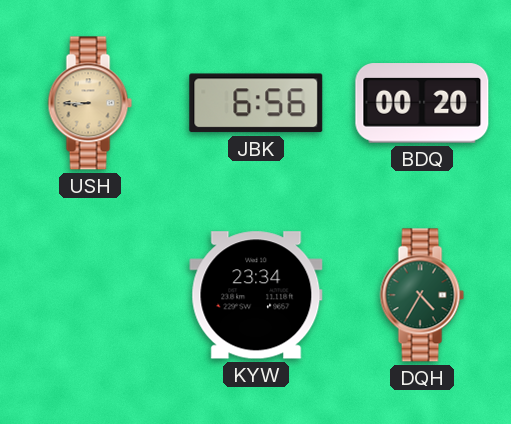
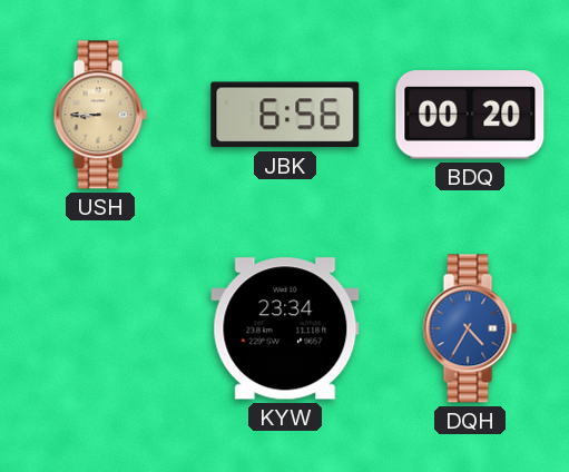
DQH dial: green -> blue
